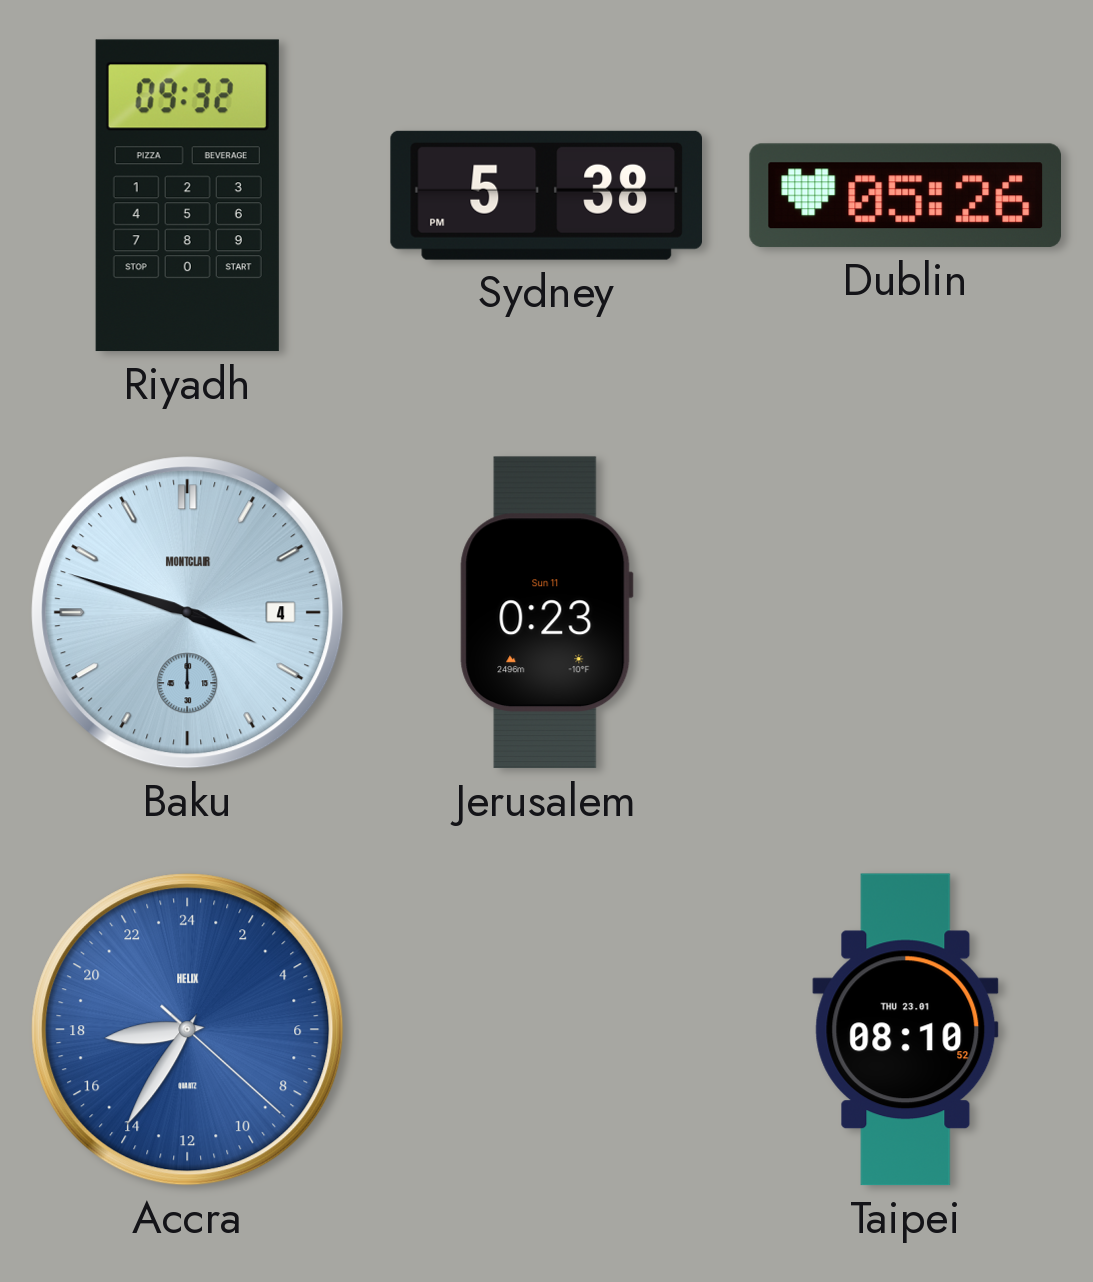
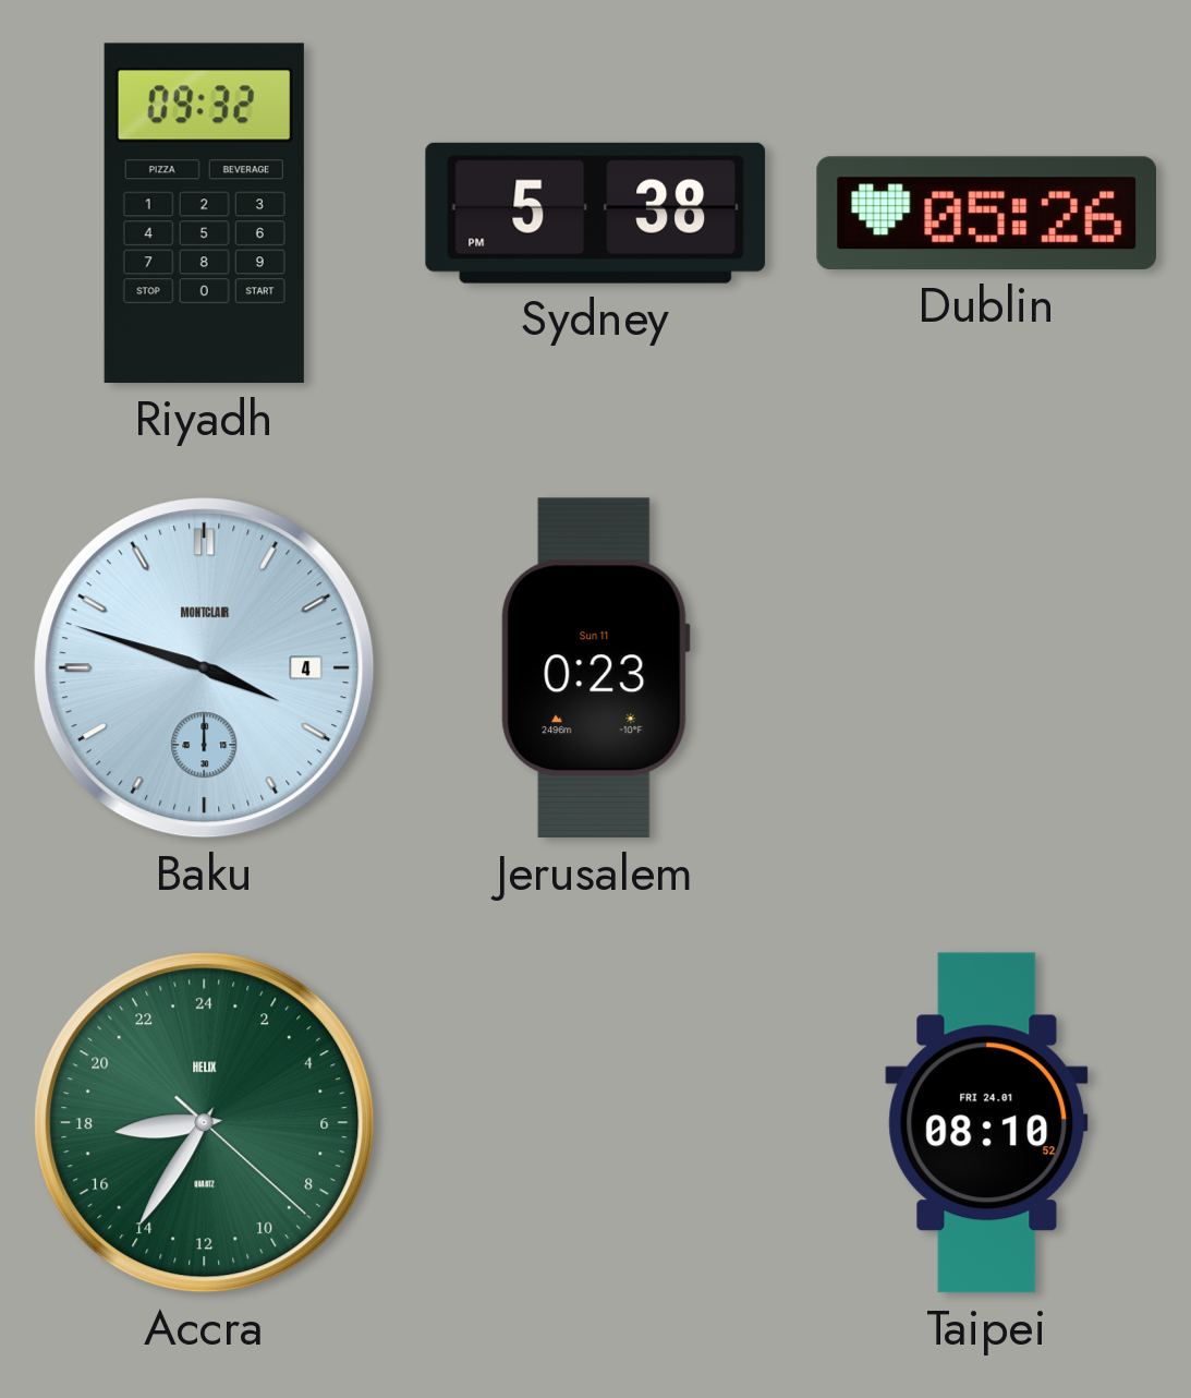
Accra dial: blue -> green
Taipei date: THU 23.01 -> FRI 24.01
